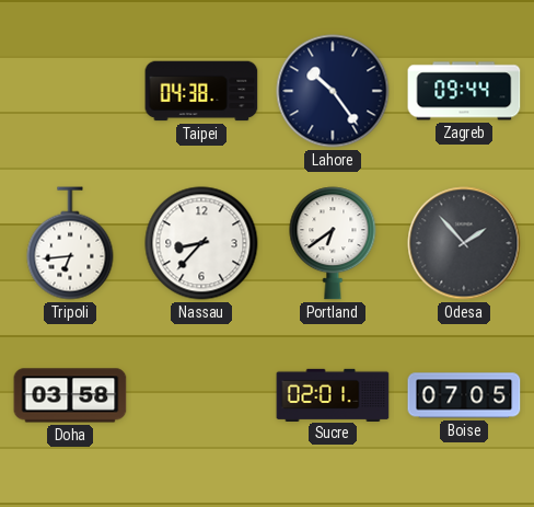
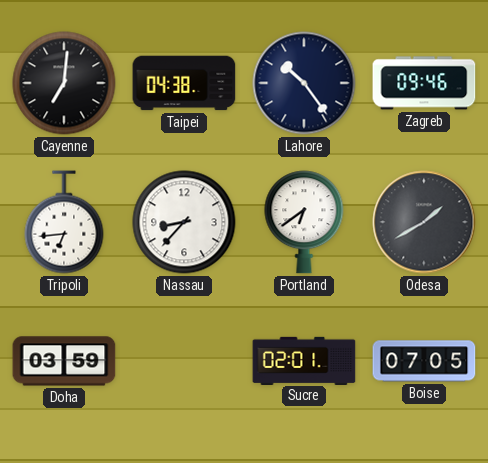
Cayenne: none -> 7:01
Zagreb: 09:44 -> 09:46
Odesa: 1:53 -> 1:40
Doha: 03:58 -> 03:59
